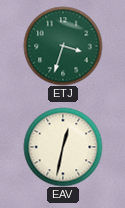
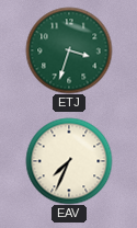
EAV: 12:32 -> 7:34
